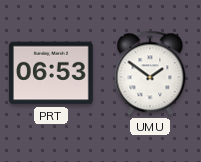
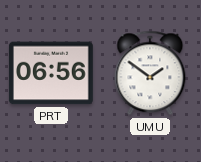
PRT: 06:53 -> 06:56
